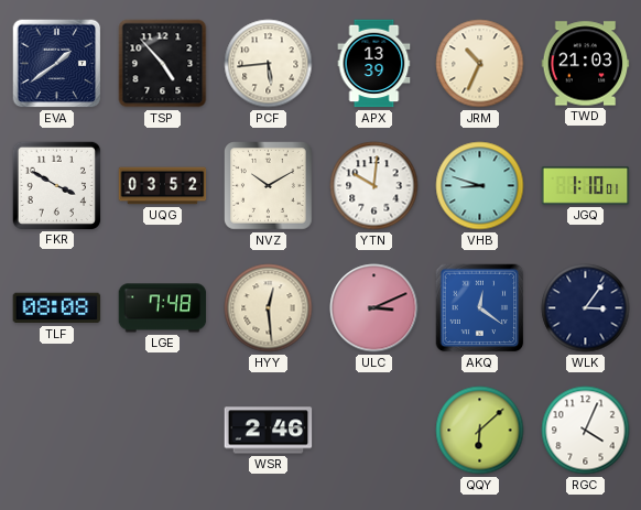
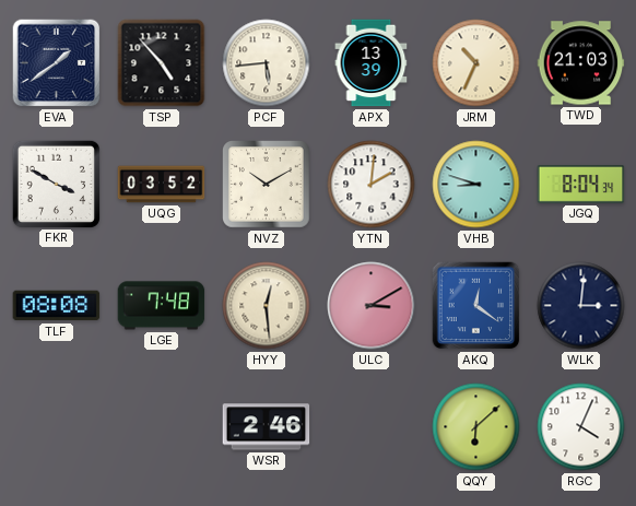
YTN: 10:01 -> 2:01
JGQ: 1:10 -> 8:04
ULC: 3:11 -> 3:10
WLK: 3:06 -> 3:01
